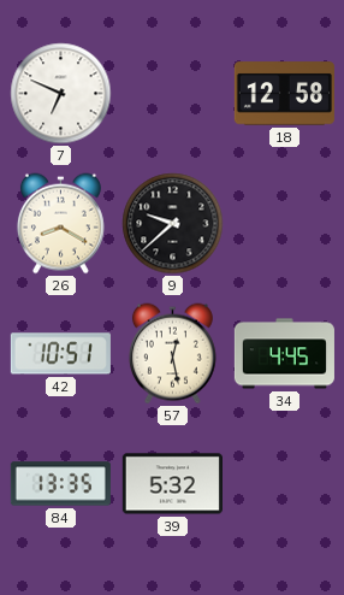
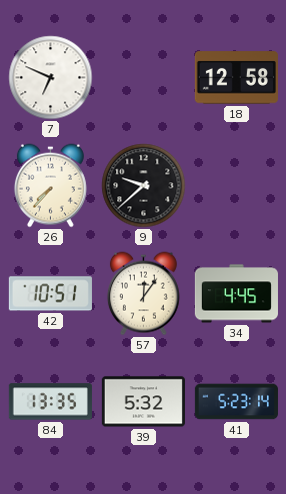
26: 8:20 -> 7:37
57: 12:28 -> 12:06
41: none -> 5:23
